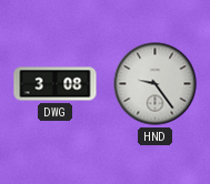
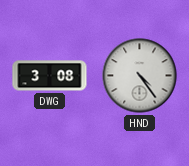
HND: 9:24 -> 4:24
